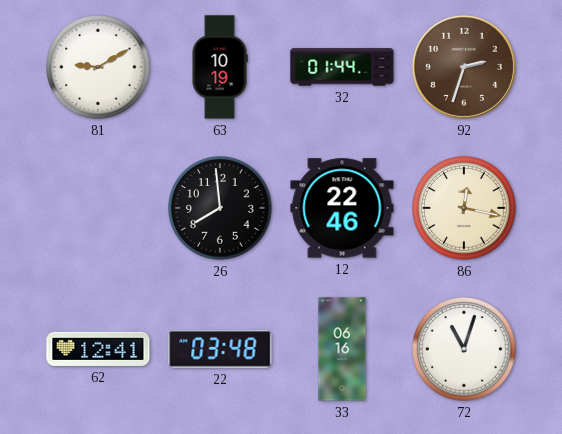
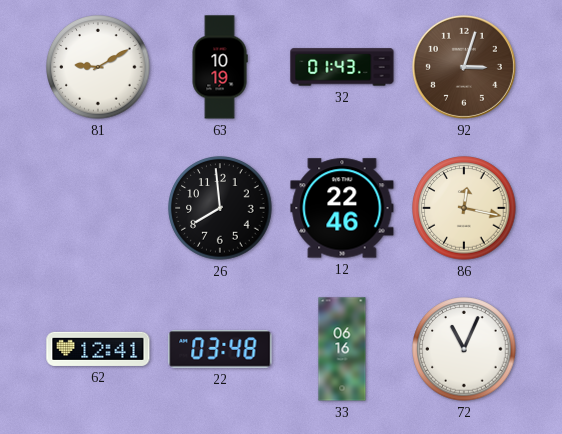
32: 01:44 -> 01:43
92: 2:33 -> 3:03
72: 11:03 -> 11:04
